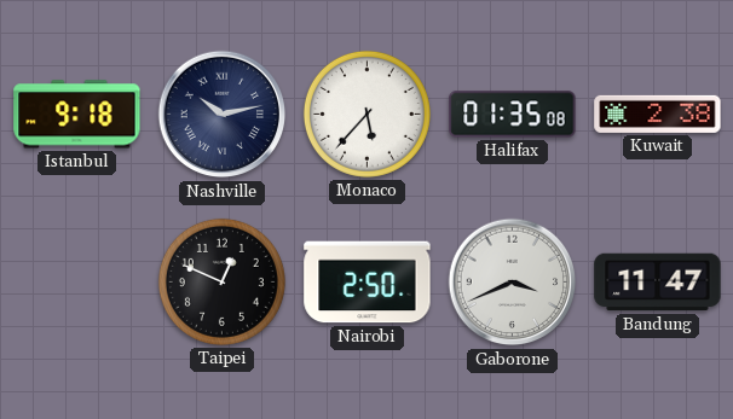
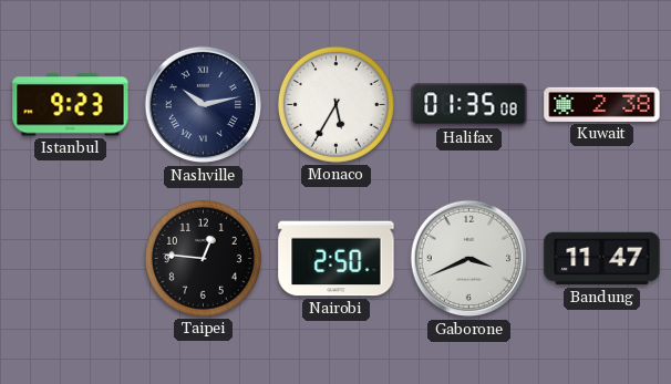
Istanbul: 9:18 -> 9:23
Monaco: 5:37 -> 5:35
Taipei: 12:49 -> 12:46
